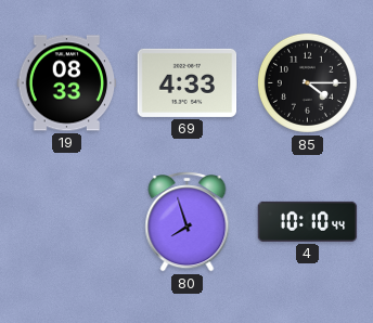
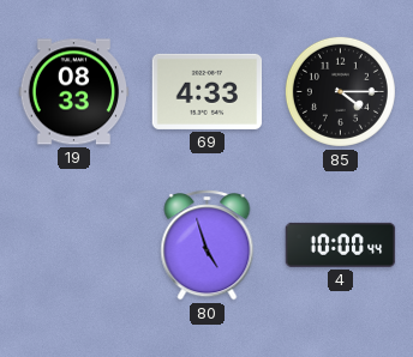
80: 7:57 -> 4:57
4: 10:10 -> 10:00
